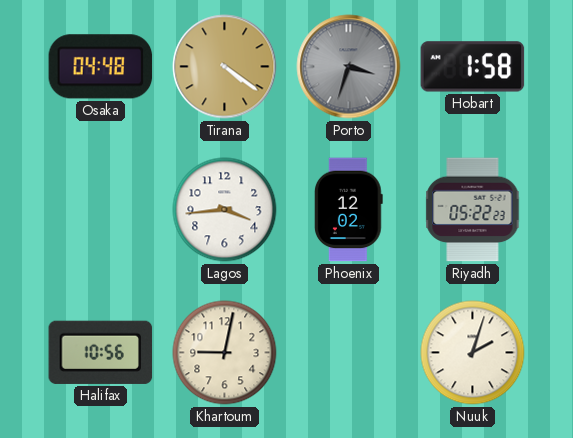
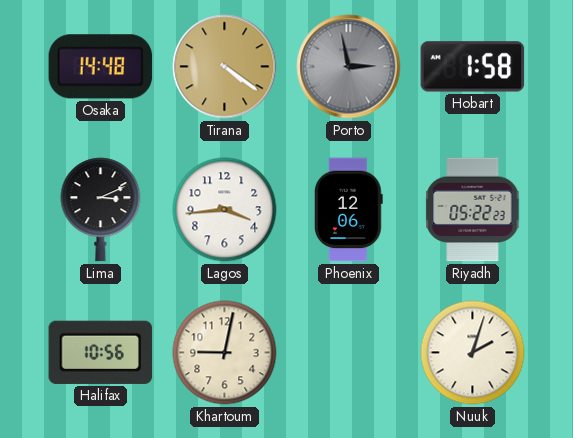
Osaka: 04:48 -> 14:48
Porto: 3:33 -> 2:58
Lima: none -> 3:11
Phoenix: 12:02 -> 12:06
